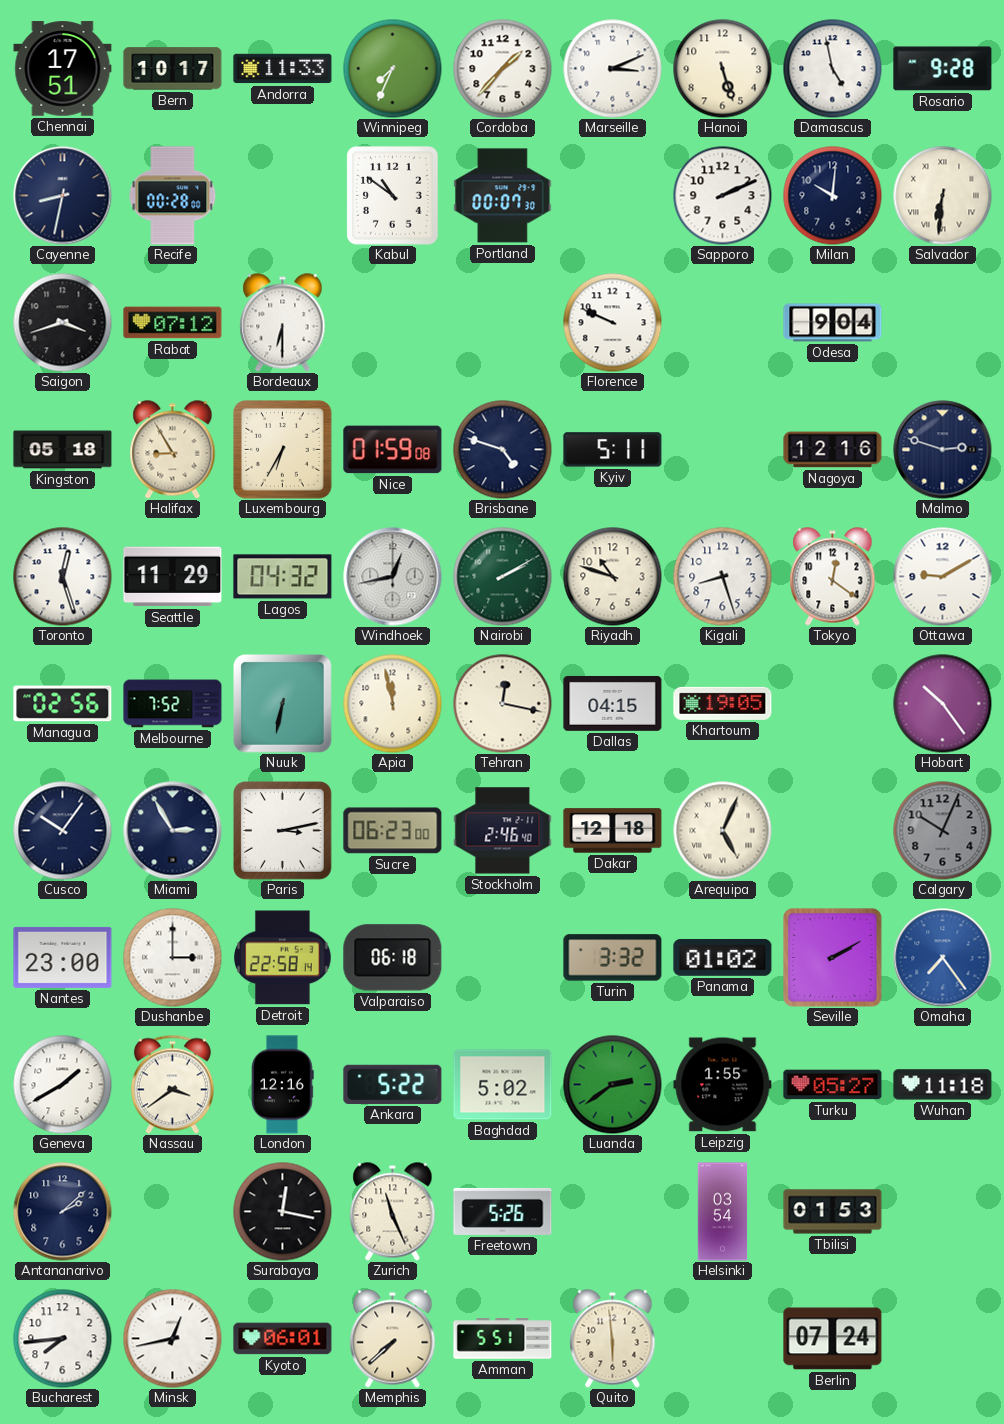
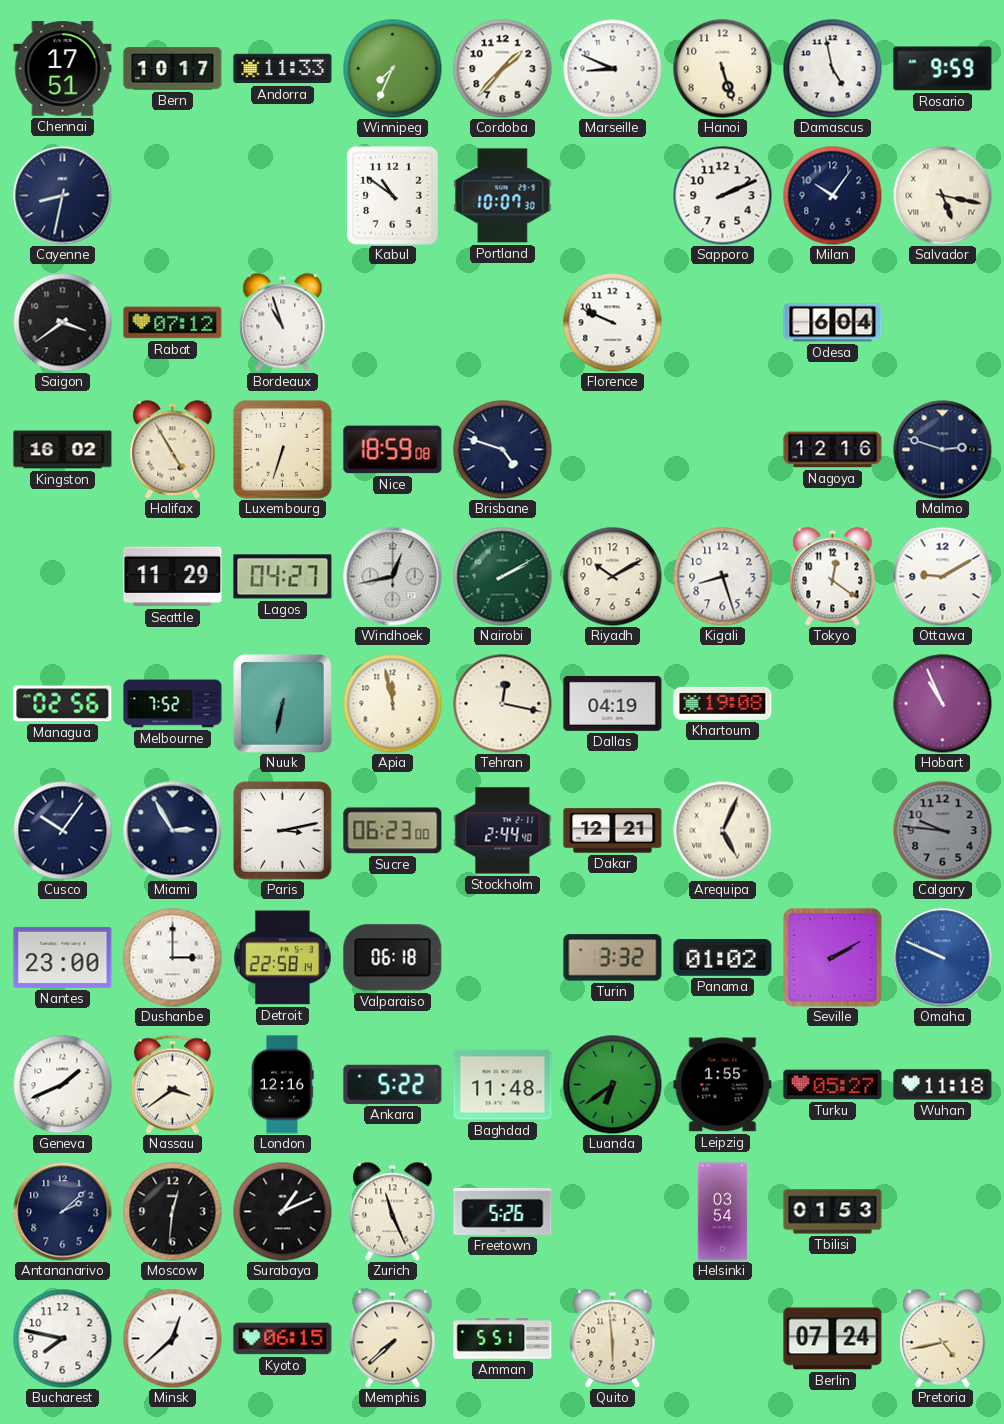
Marseille: 3:11 -> 8:49
Rosario: 9:28 -> 9:59
Recife: 00:28 -> none
Portland: 00:07 -> 10:07
Milan: 10:01 -> 10:06
Salvador: 6:31 -> 5:17
Saigon: 3:42 -> 3:39
Bordeaux: 6:30 -> 10:57
Odesa: 9:04 -> 6:04
Kingston: 05:18 -> 16:02
Halifax: 8:55 -> 4:55
Luxembourg: 6:35 -> 6:33
Nice: 01:59 -> 18:59
Kyiv: 5:11 -> none
Toronto: 12:27 -> none
Lagos: 04:32 -> 04:27
Riyadh: 10:48 -> 10:10
Dallas: 04:15 -> 04:19
Khartoum: 19:05 -> 19:08
Hobart: 10:24 -> 10:56
Stockholm: 2:46 -> 2:44
Dakar: 12:18 -> 12:21
Calgary: 10:04 -> 9:46
Omaha: 7:24 -> 9:49
Geneva: 1:40 -> 1:41
Baghdad: 5:02 -> 11:48
Luanda: 2:39 -> 6:39
Moscow: none -> 12:31
Surabaya: 12:17 -> 1:11
Bucharest: 7:44 -> 7:47
Minsk: 12:43 -> 12:38
Kyoto: 06:01 -> 06:15
Pretoria: none -> 4:43
